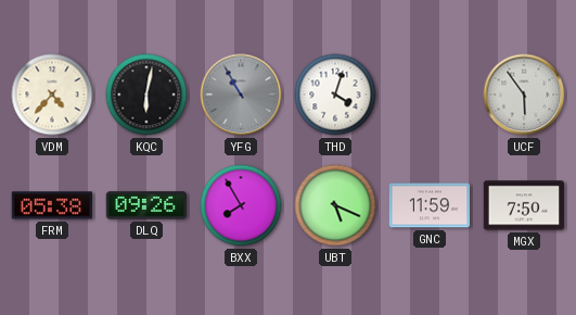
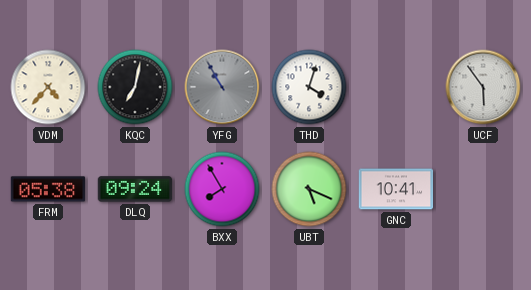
KQC: 6:02 -> 7:02
DLQ: 09:26 -> 09:24
GNC: 11:59 -> 10:41
MGX: 7:50 -> none
